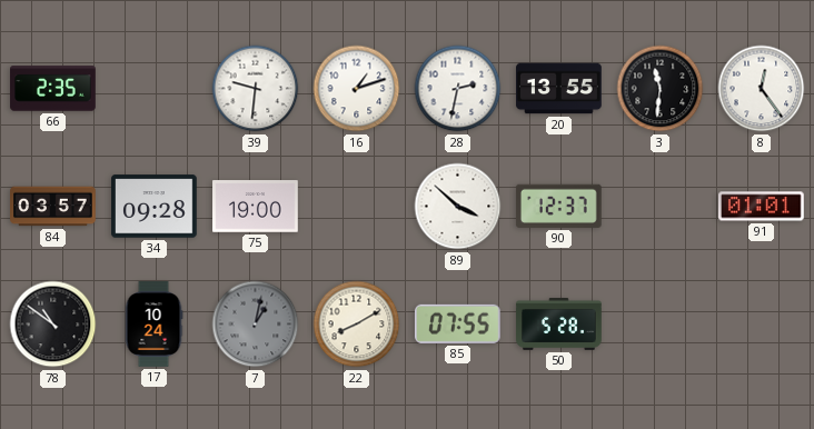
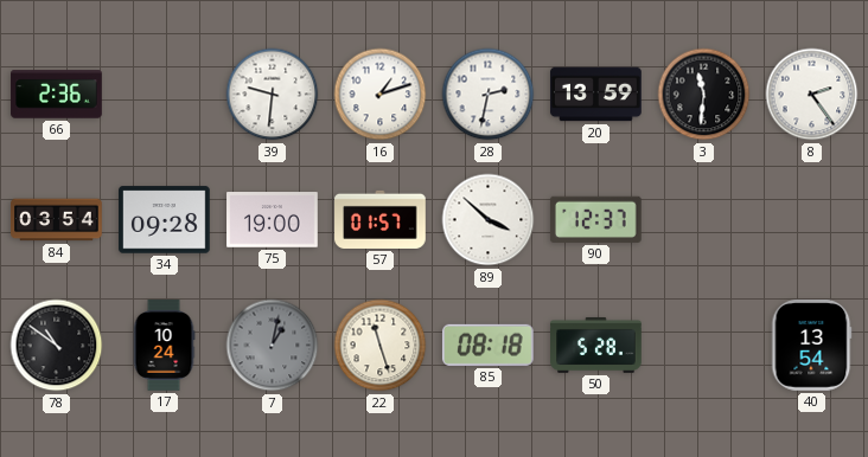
66: 2:35 -> 2:36
20: 13:55 -> 13:59
8: 12:24 -> 2:24
84: 03:57 -> 03:54
57: none -> 01:57
91: 01:01 -> none
22: 8:10 -> 11:27
85: 07:55 -> 08:18
40: none -> 13:54
